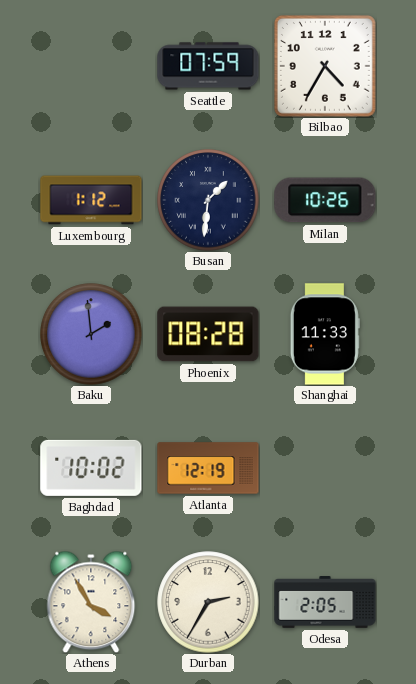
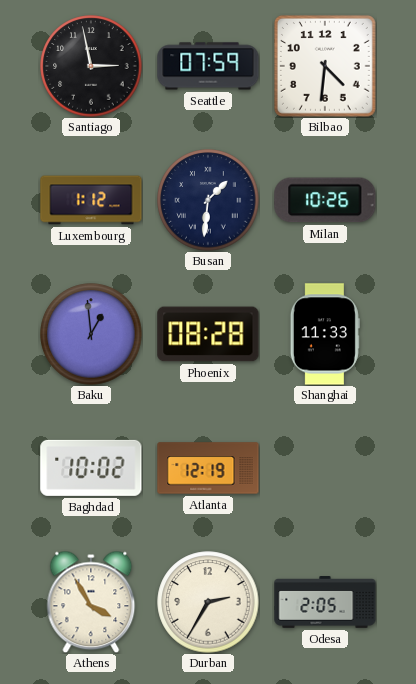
Santiago: none -> 2:58
Bilbao: 4:35 -> 4:31
Baku: 1:59 -> 12:59
